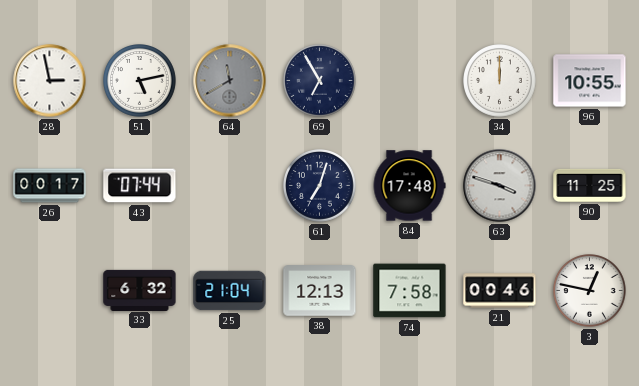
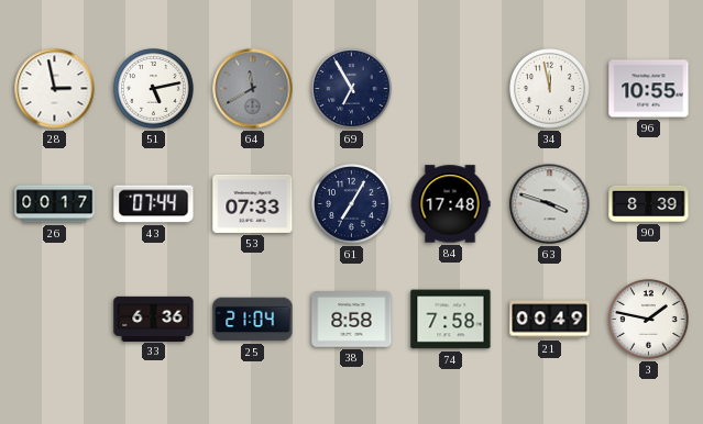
34: 12:00 -> 11:58
53: none -> 07:33
61: 7:03 -> 7:05
90: 11:25 -> 8:39
33: 6:32 -> 6:36
38: 12:13 -> 8:58
21: 00:46 -> 00:49
3: 12:47 -> 1:47
